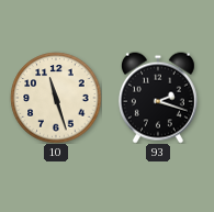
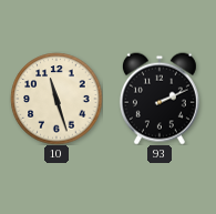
93: 2:18 -> 2:11
